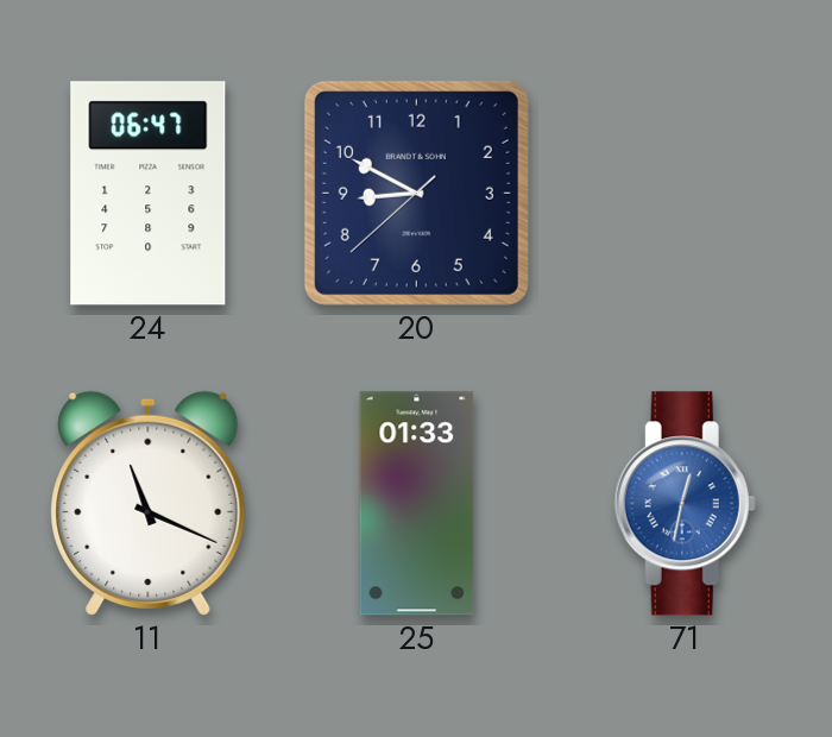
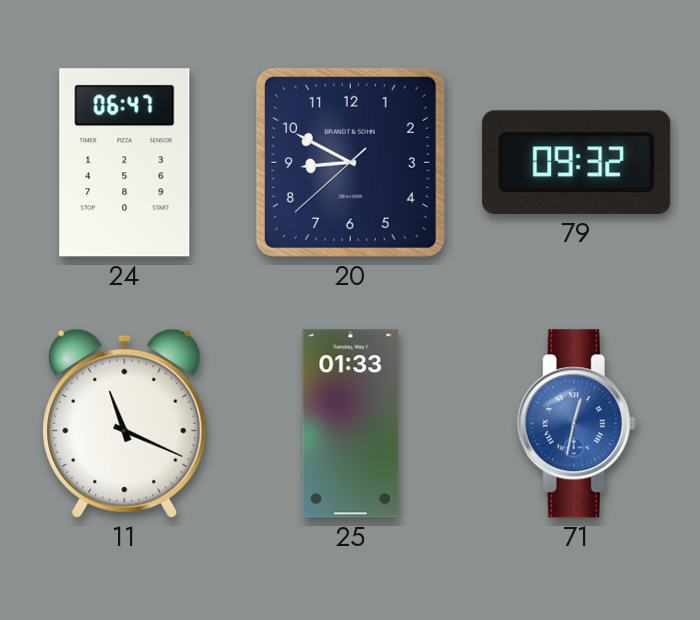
79: none -> 09:32
